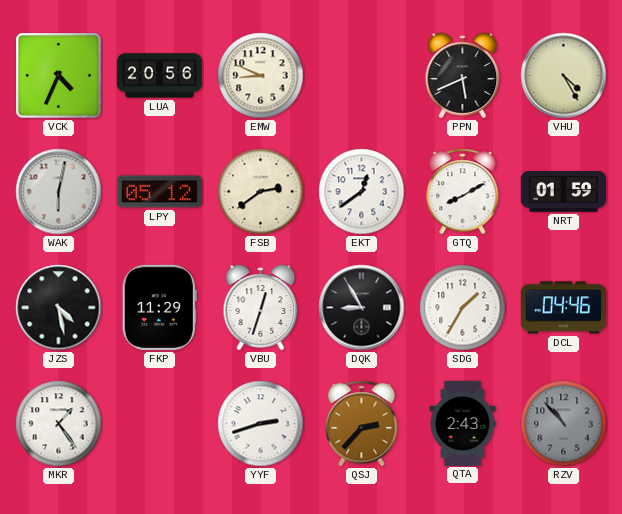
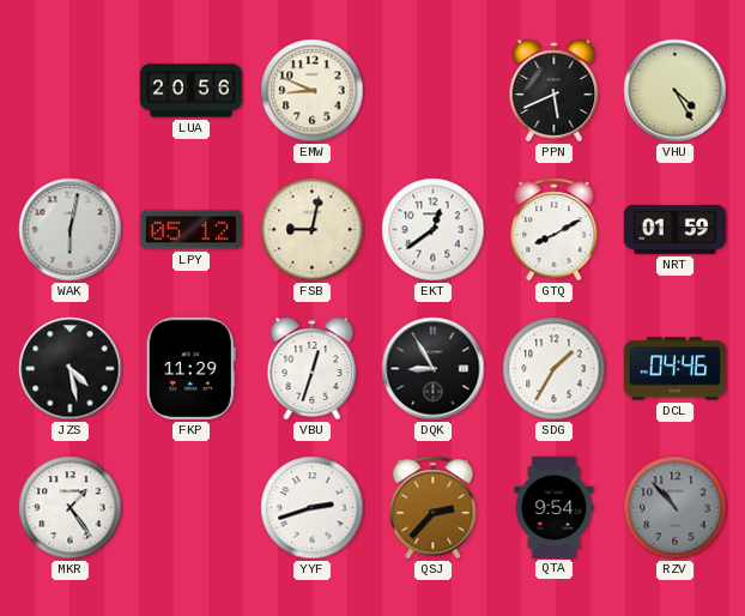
VCK: 4:34 -> none
FSB: 2:39 -> 9:02
QTA: 2:43 -> 9:54
